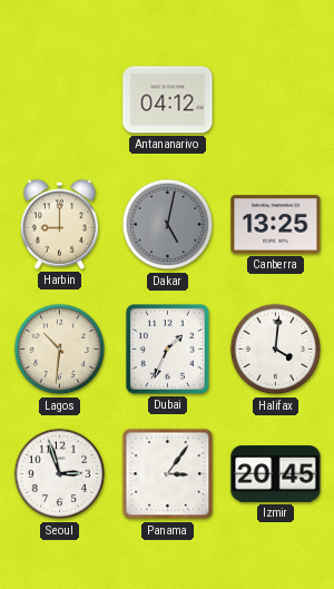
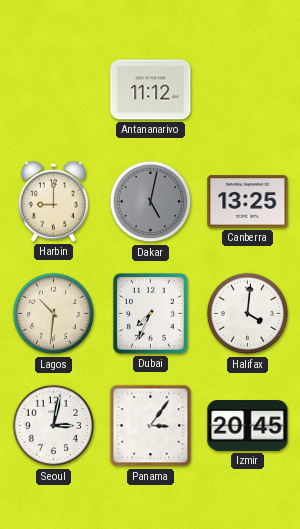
Antananarivo: 04:12 -> 11:12
Dubai: 1:34 -> 7:34
Seoul: 2:57 -> 3:02
